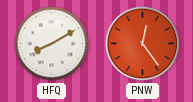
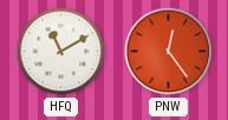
HFQ: 8:10 -> 11:10
